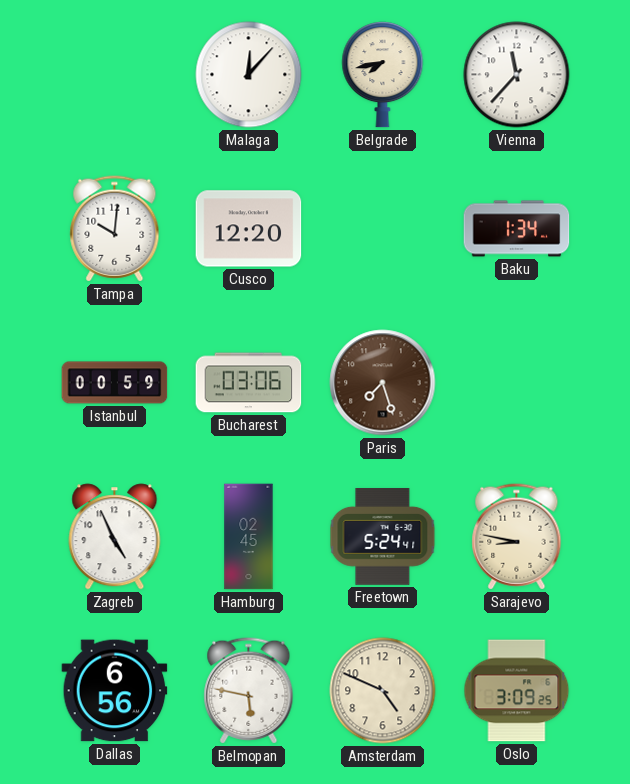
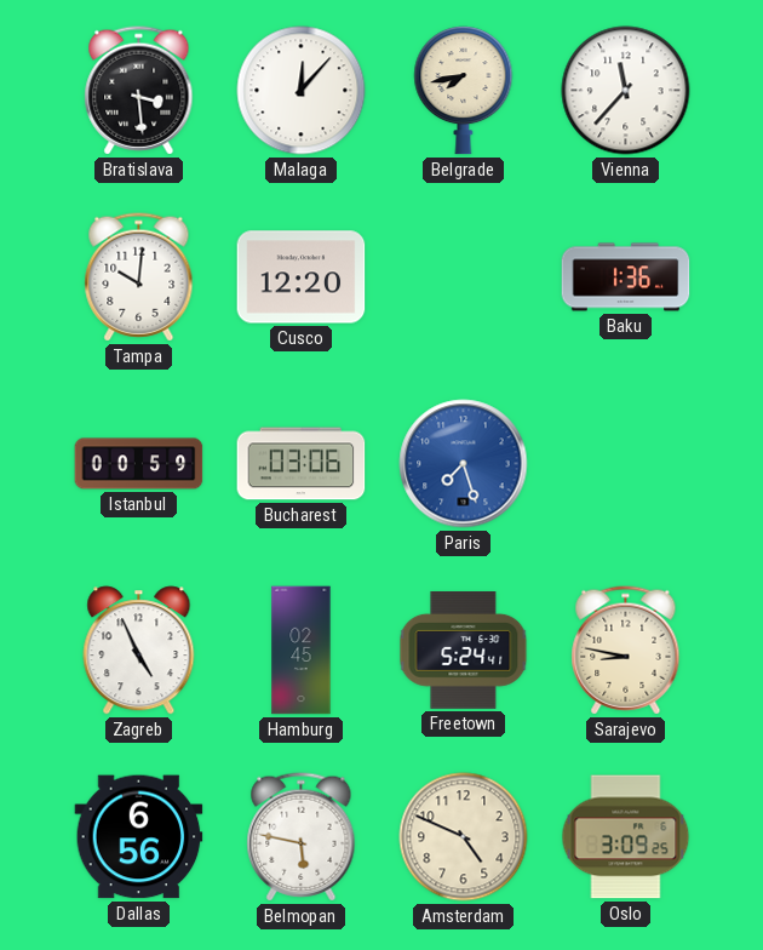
Bratislava: none -> 3:29
Baku: 1:34 -> 1:36
Paris dial: brown -> blue
